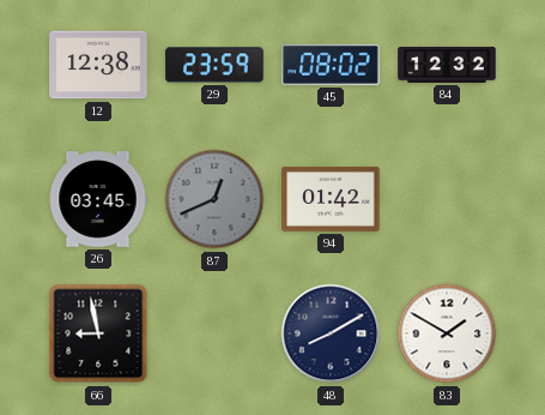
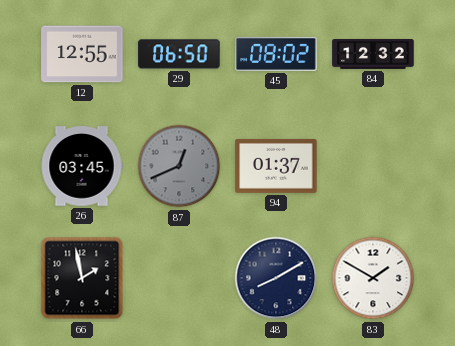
12: 12:38 -> 12:55
29: 23:59 -> 06:50
94: 01:42 -> 01:37
66: 8:58 -> 1:58
